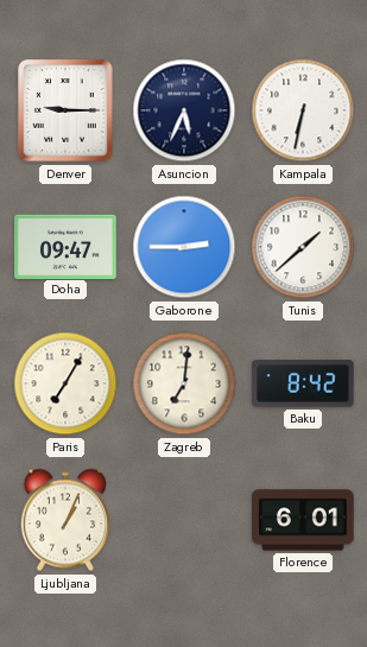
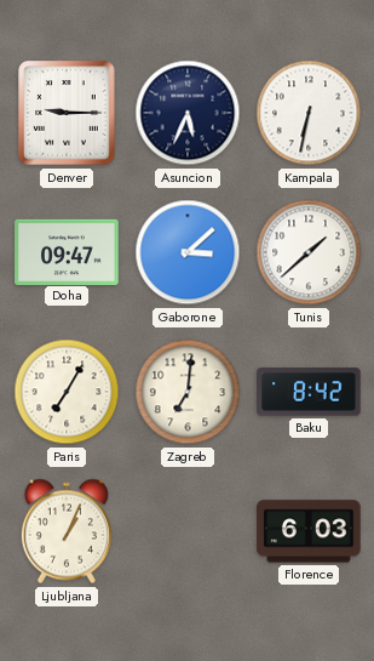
Gaborone: 2:45 -> 3:08
Florence: 6:01 -> 6:03
